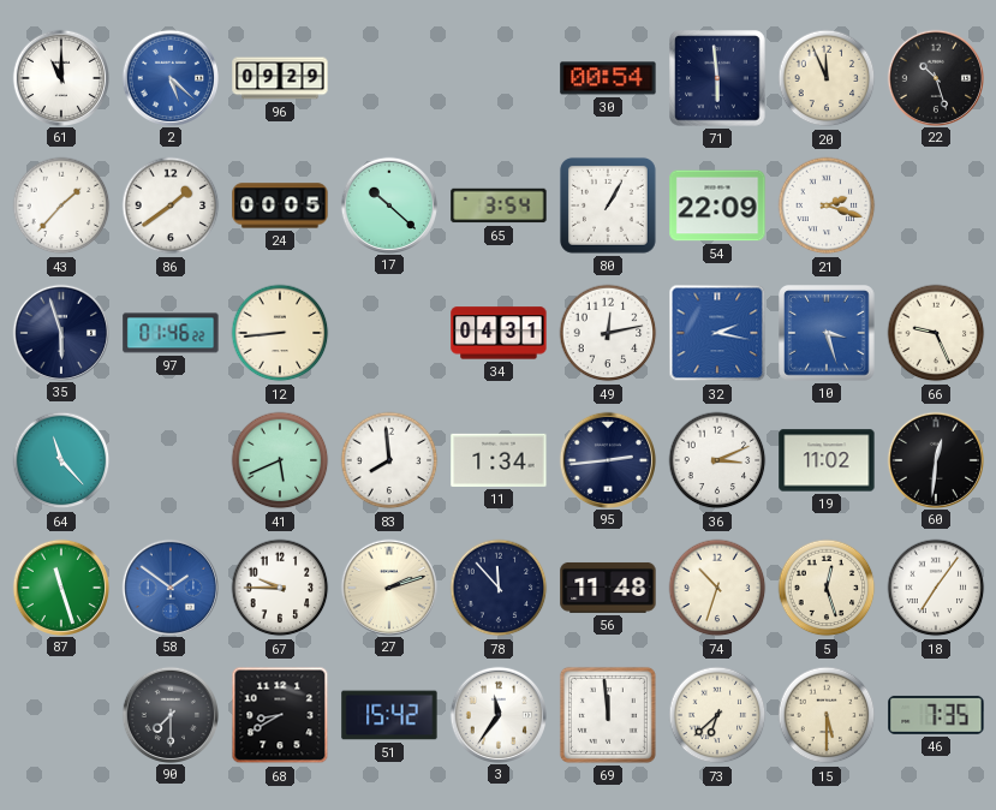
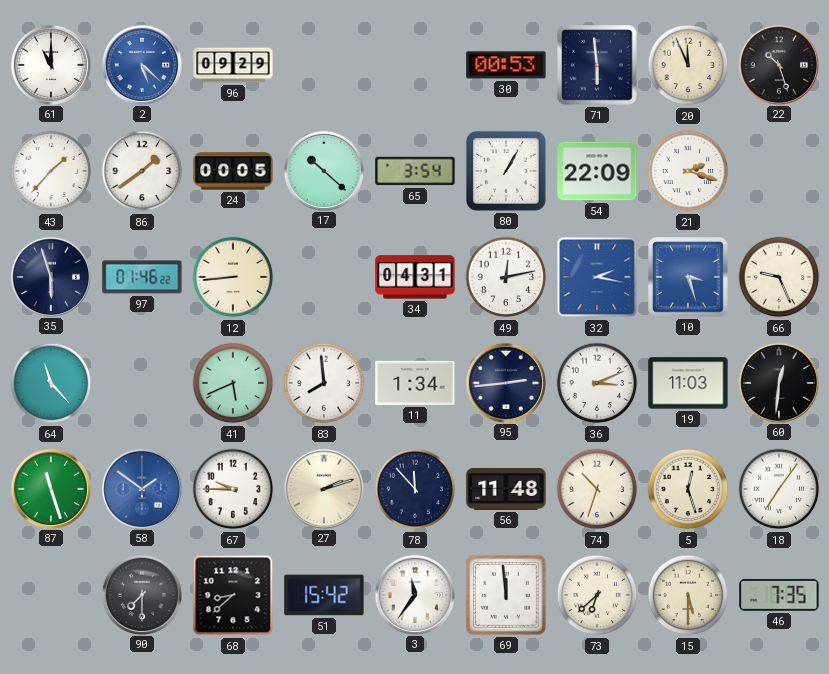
30: 00:54 -> 00:53
19: 11:02 -> 11:03
68: 8:40 -> 8:38
